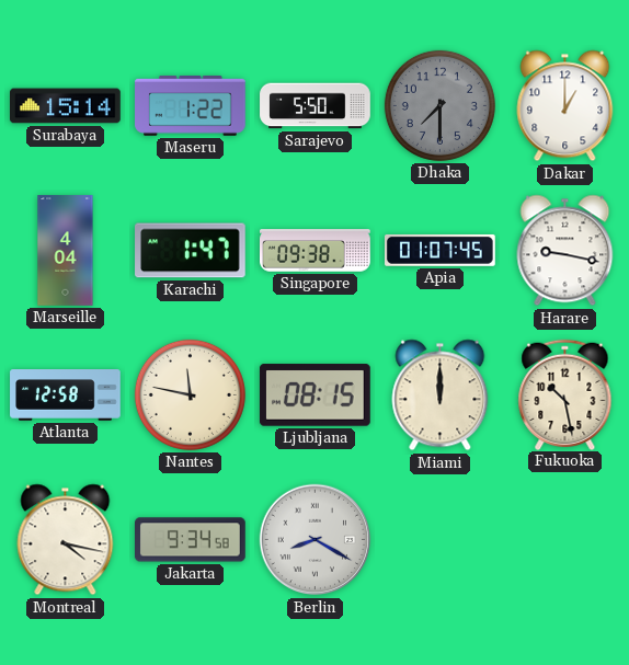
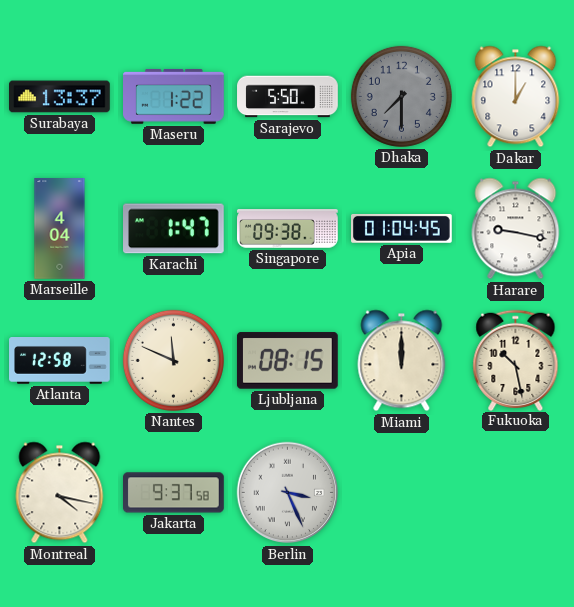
Surabaya: 15:14 -> 13:37
Apia: 01:07 -> 01:04
Nantes: 11:47 -> 11:49
Jakarta: 9:34 -> 9:37
Berlin: 8:20 -> 3:26
